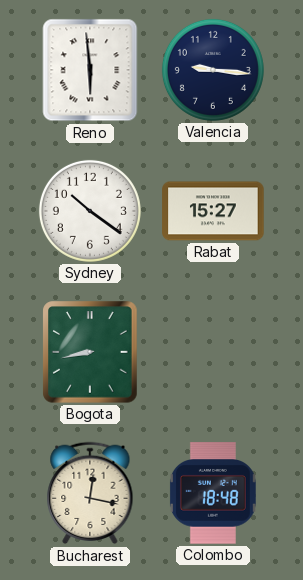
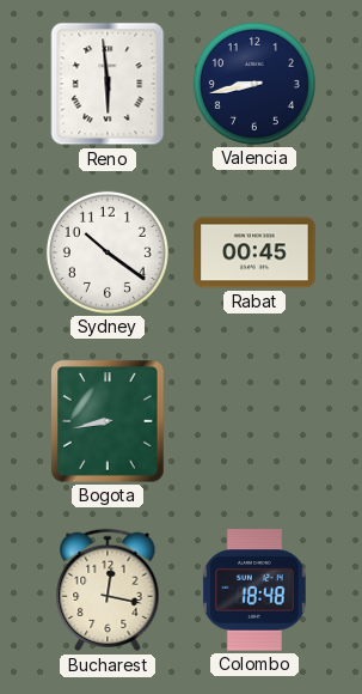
Valencia: 9:16 -> 8:43
Rabat: 15:27 -> 00:45
